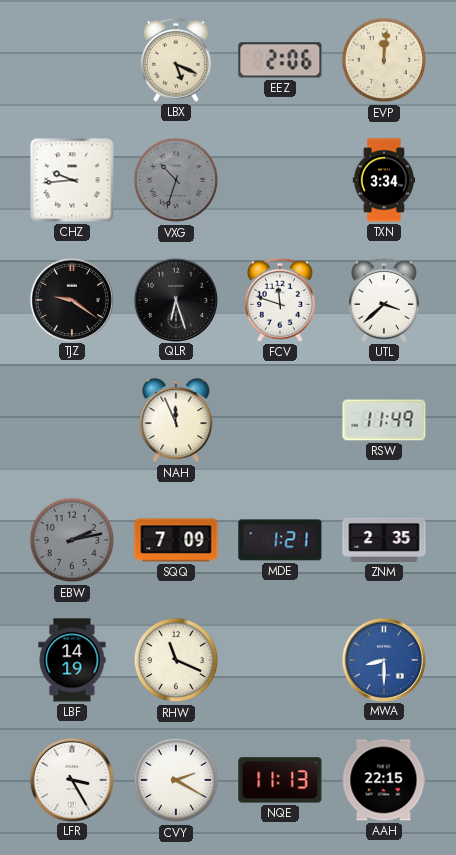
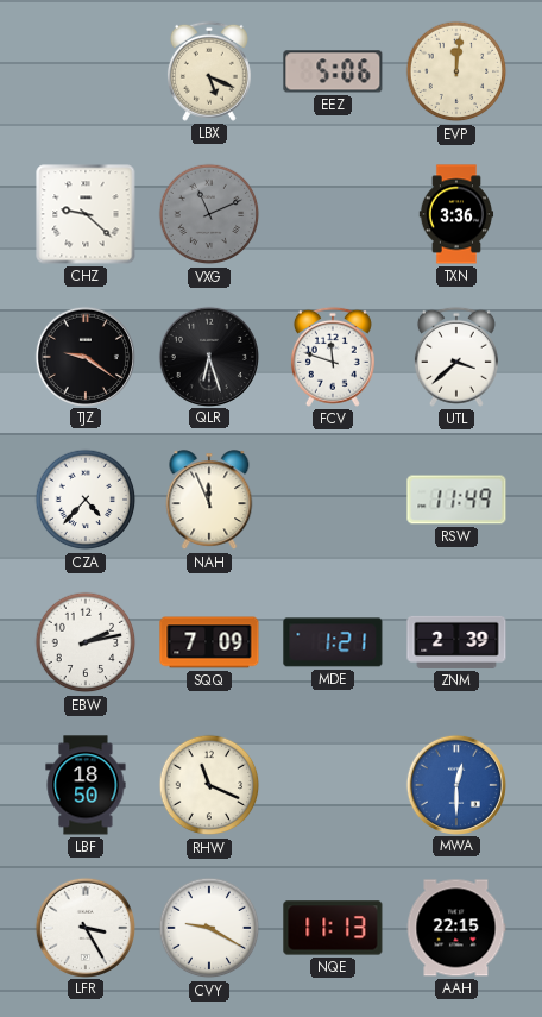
EEZ: 2:06 -> 5:06
CHZ: 9:44 -> 9:22
VXG: 10:33 -> 11:11
TXN: 3:34 -> 3:36
CZA: none -> 4:37
EBW dial: grey -> white
ZNM: 2:35 -> 2:39
LBF: 14:19 -> 18:50
MWA: 8:30 -> 12:30
CVY: 2:20 -> 9:20
